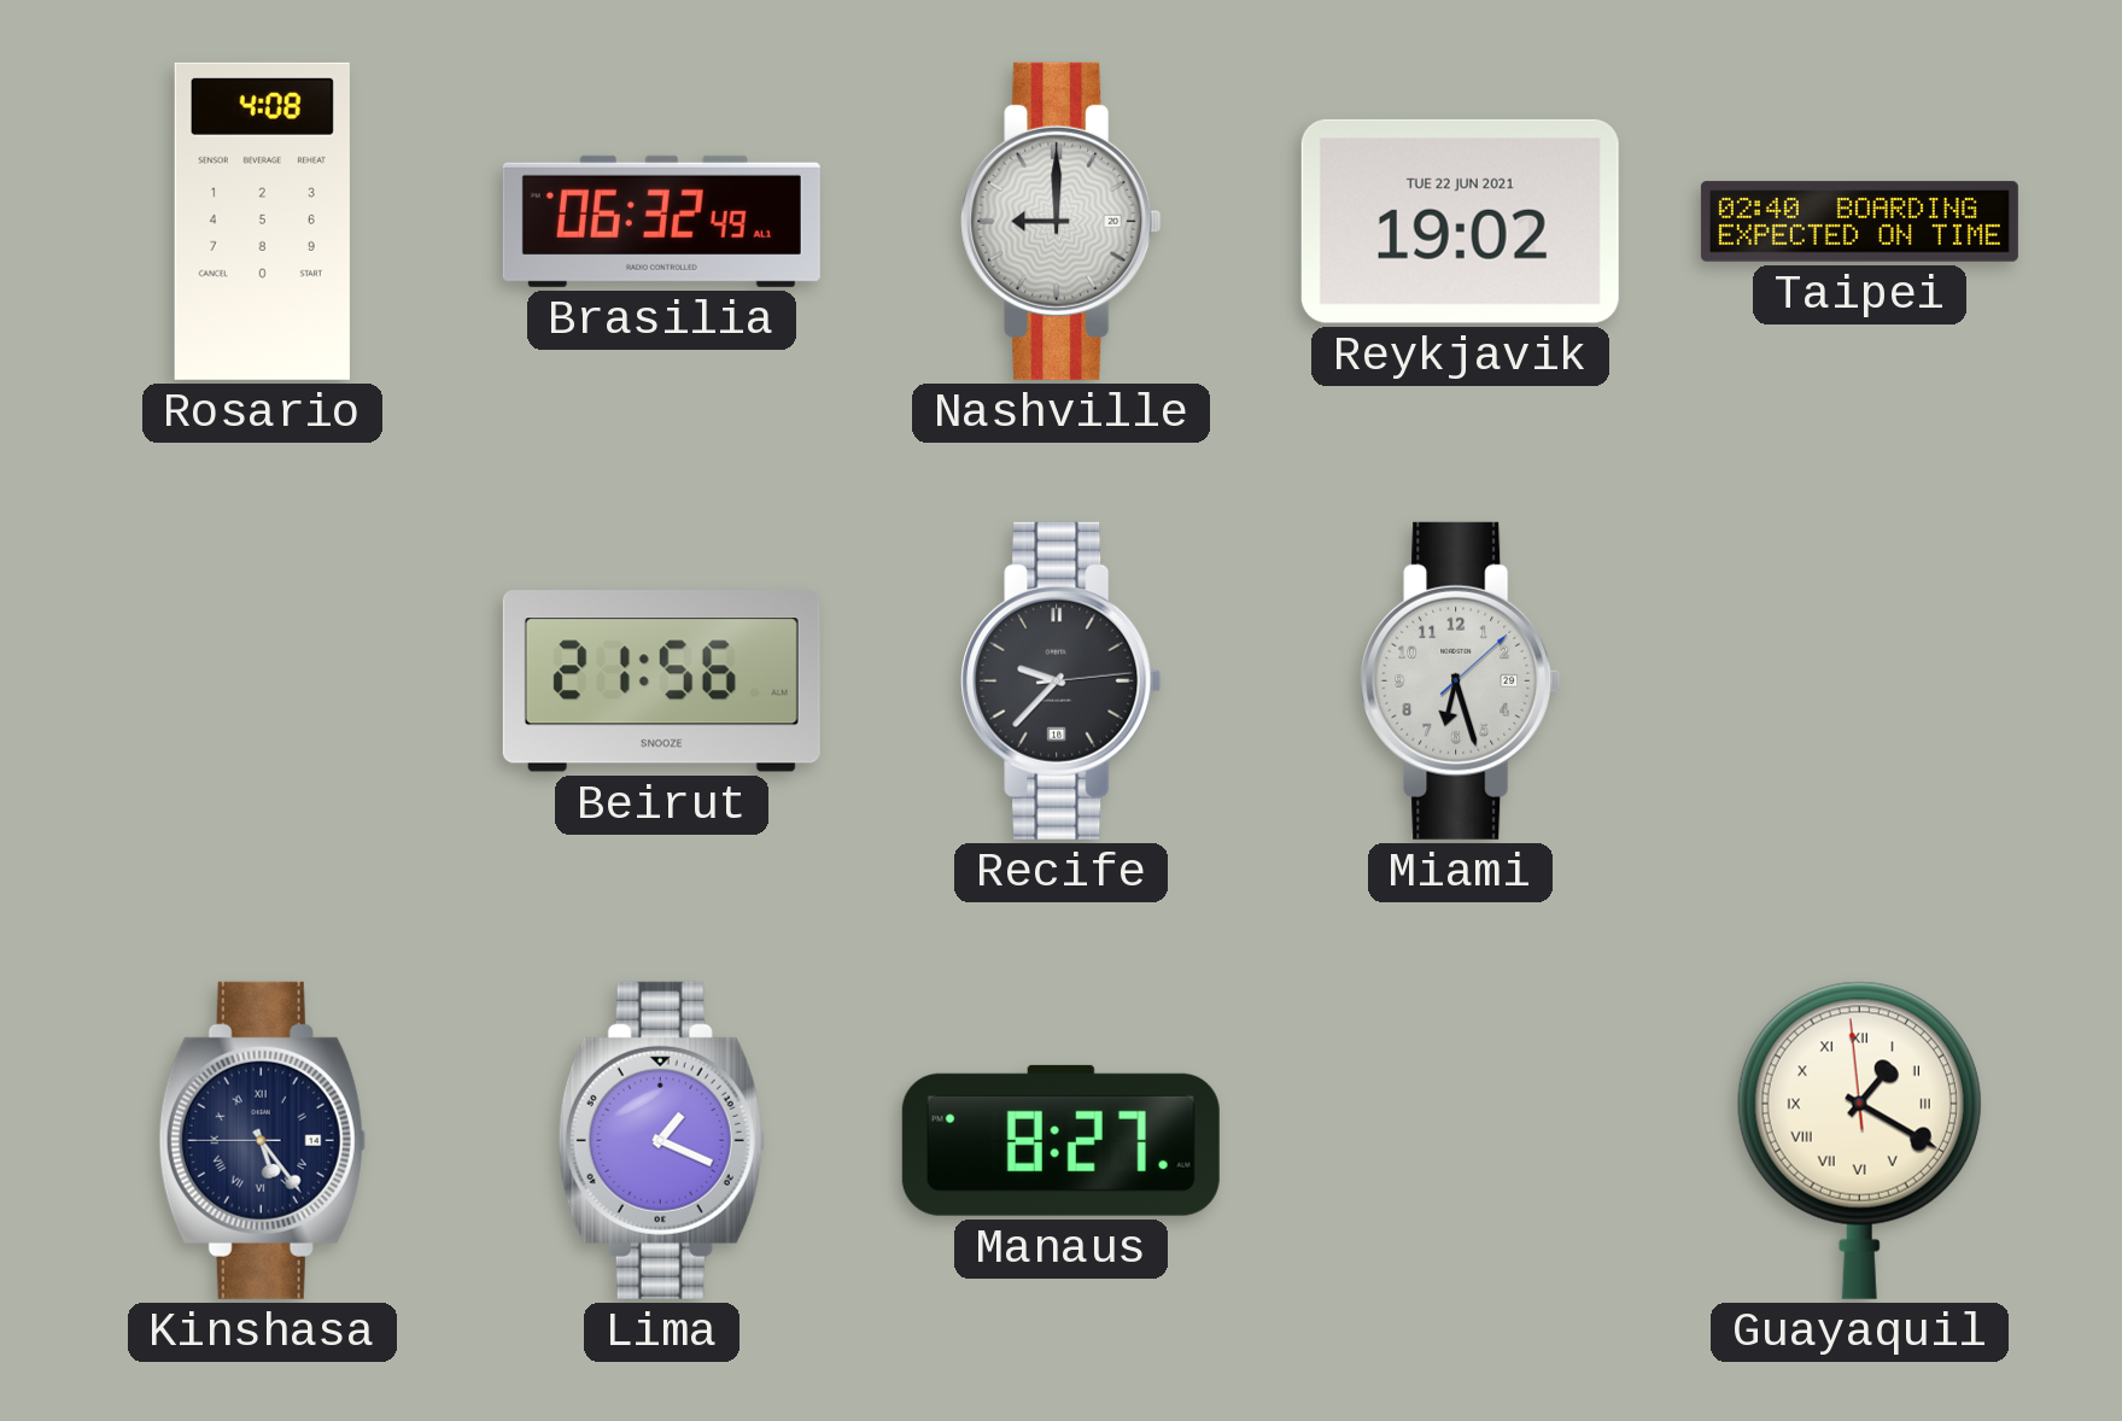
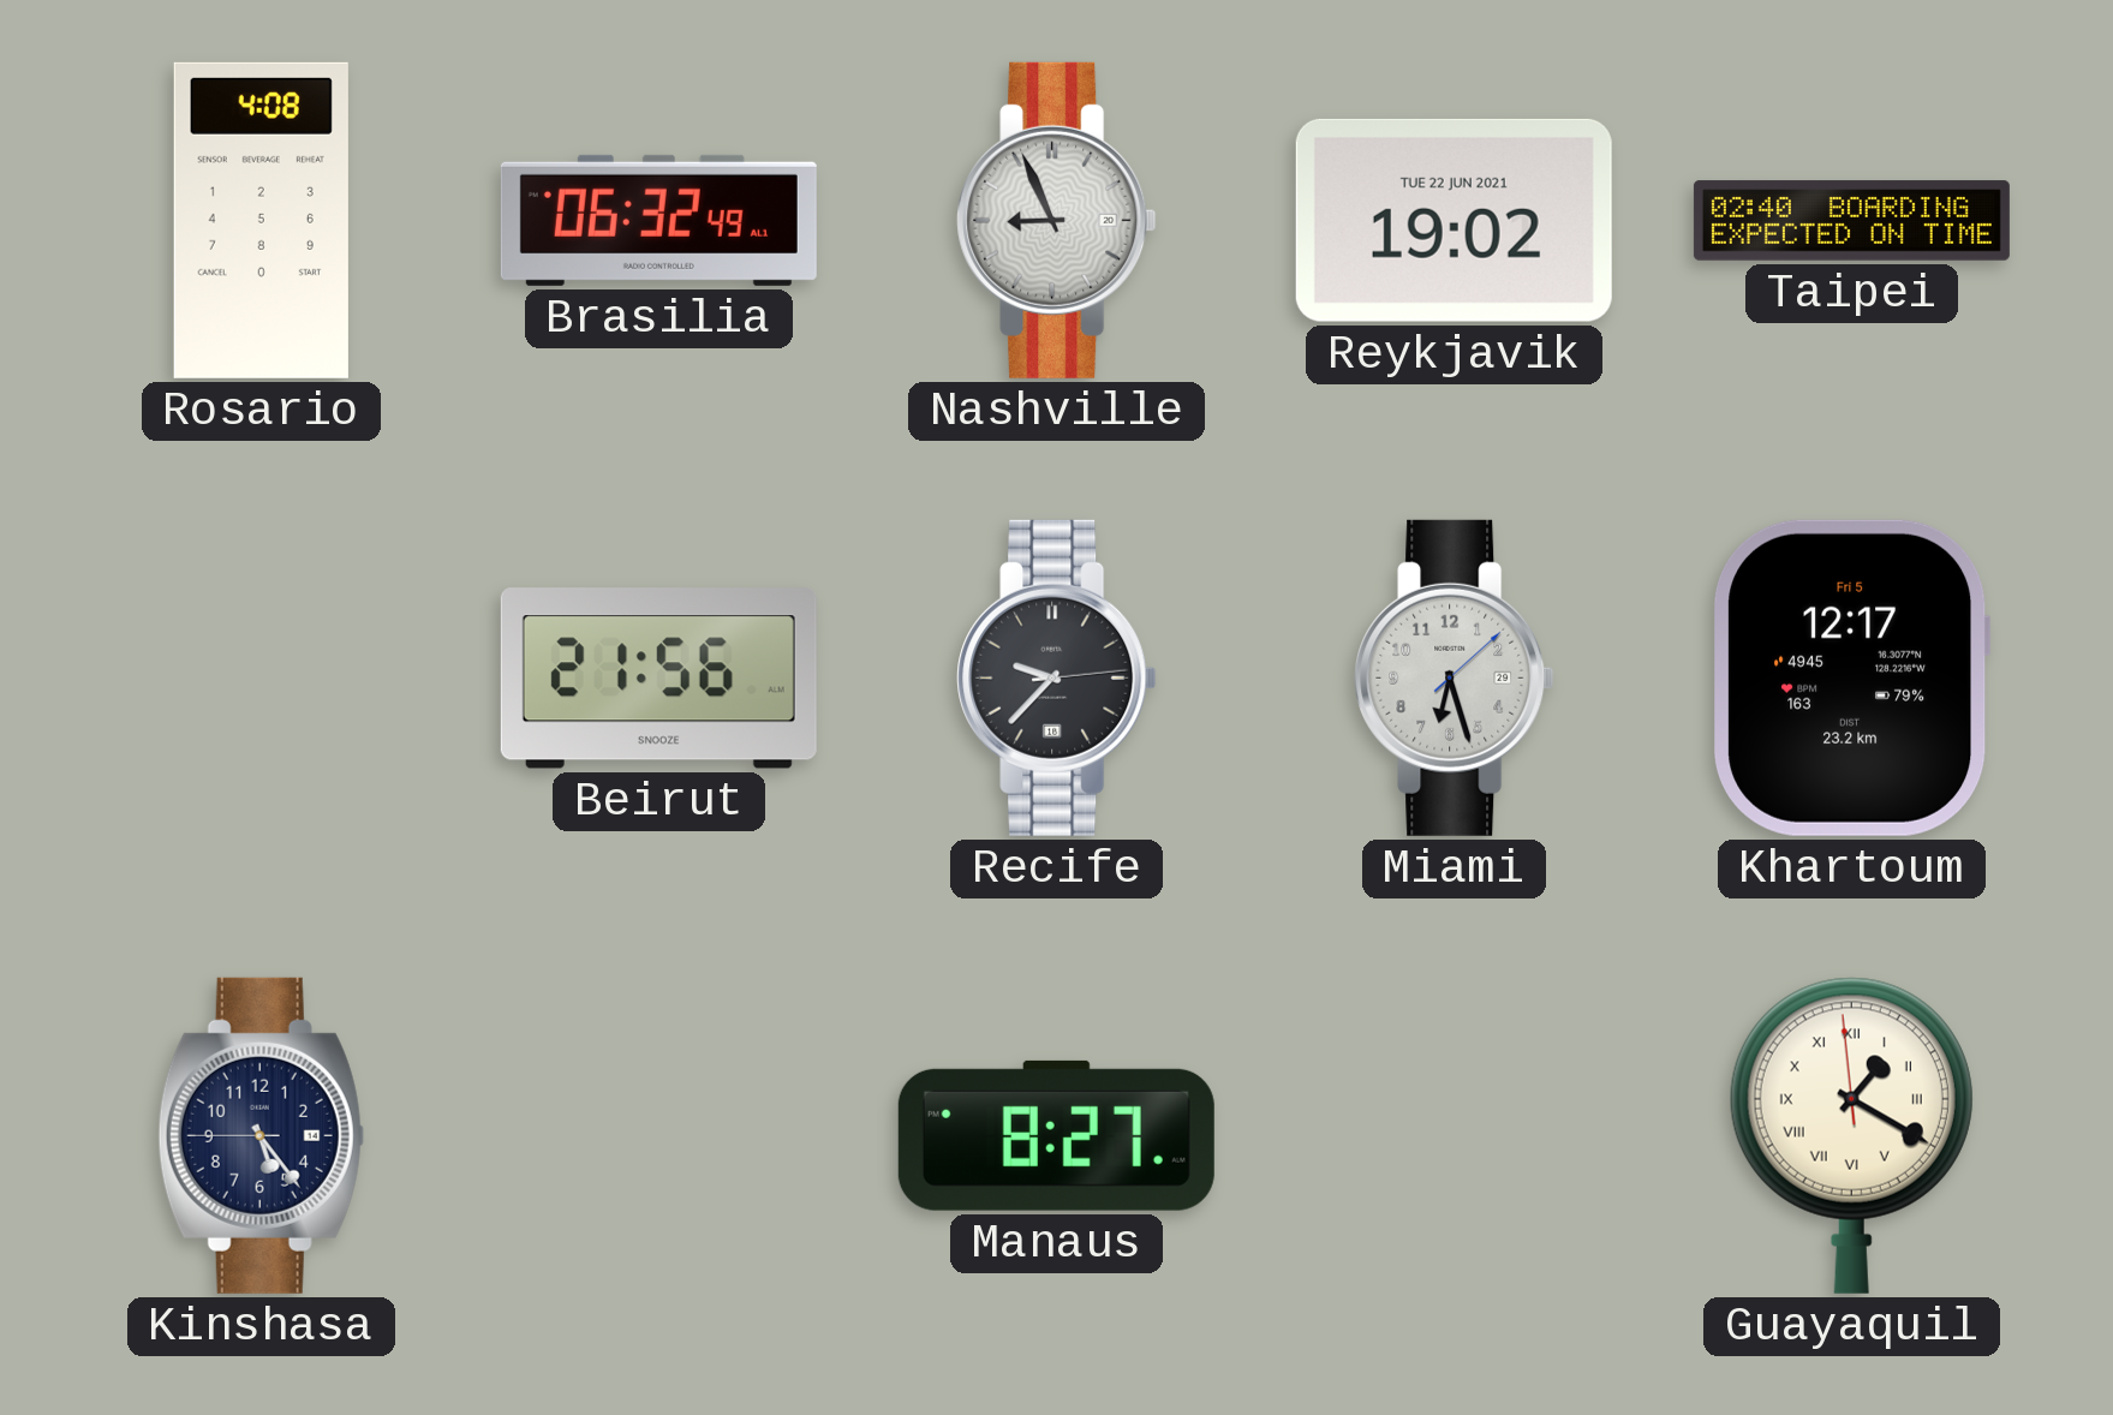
Nashville: 9:00 -> 8:56
Khartoum: none -> 12:17
Kinshasa numerals: Roman -> Arabic
Lima: 1:19 -> none
